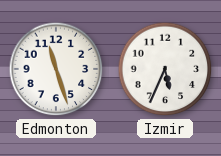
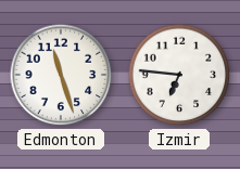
Izmir: 5:34 -> 6:46
